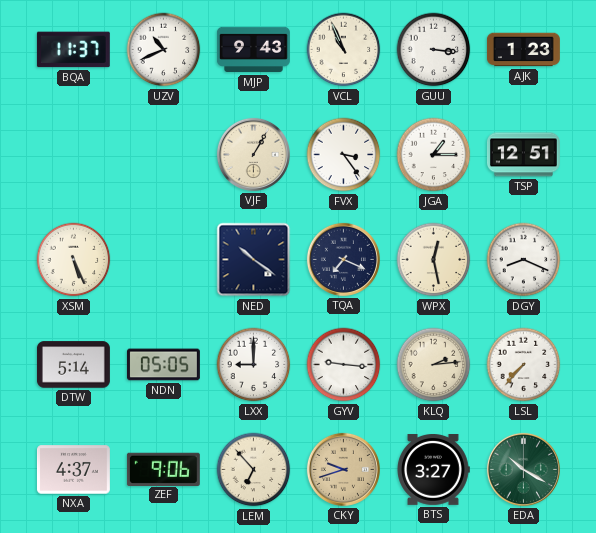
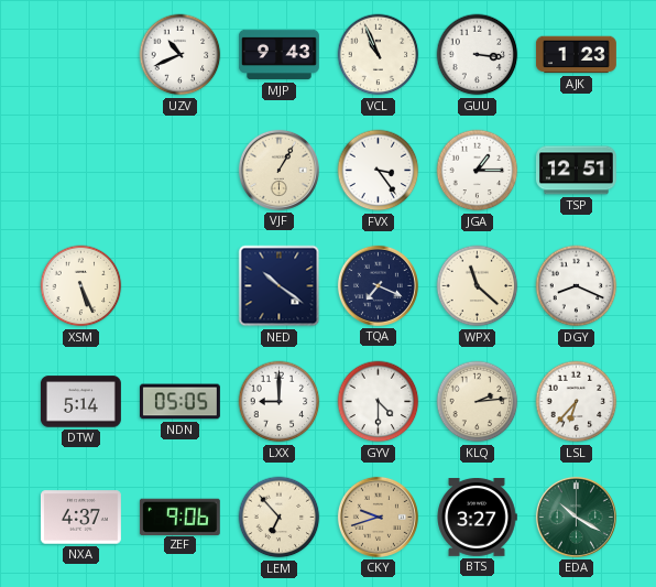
BQA: 11:37 -> none
WPX: 12:28 -> 11:22
GYV: 9:16 -> 4:30
LSL: 7:37 -> 6:37
